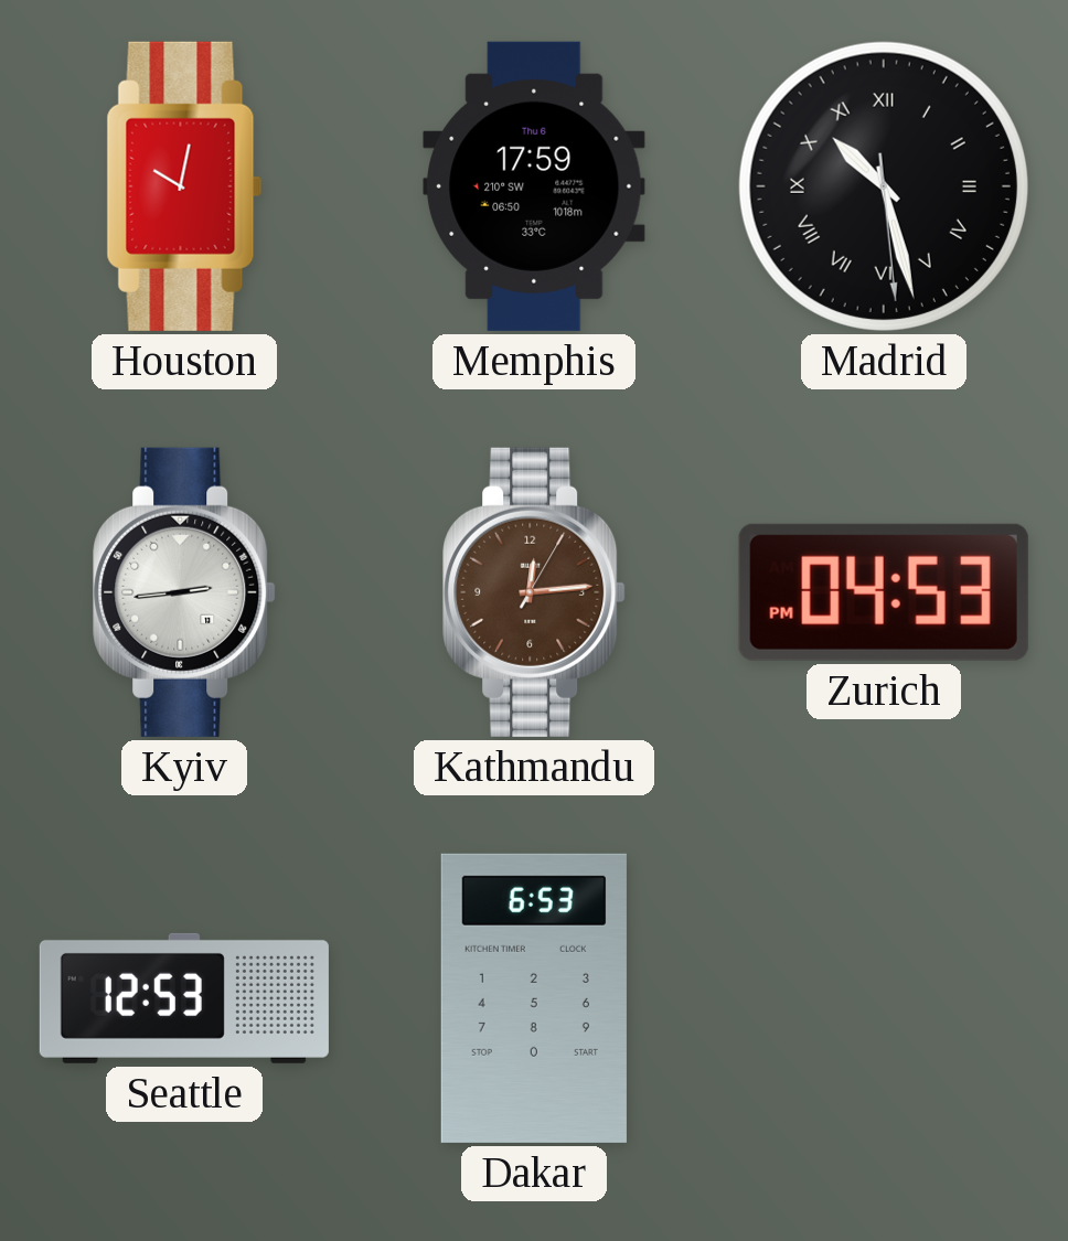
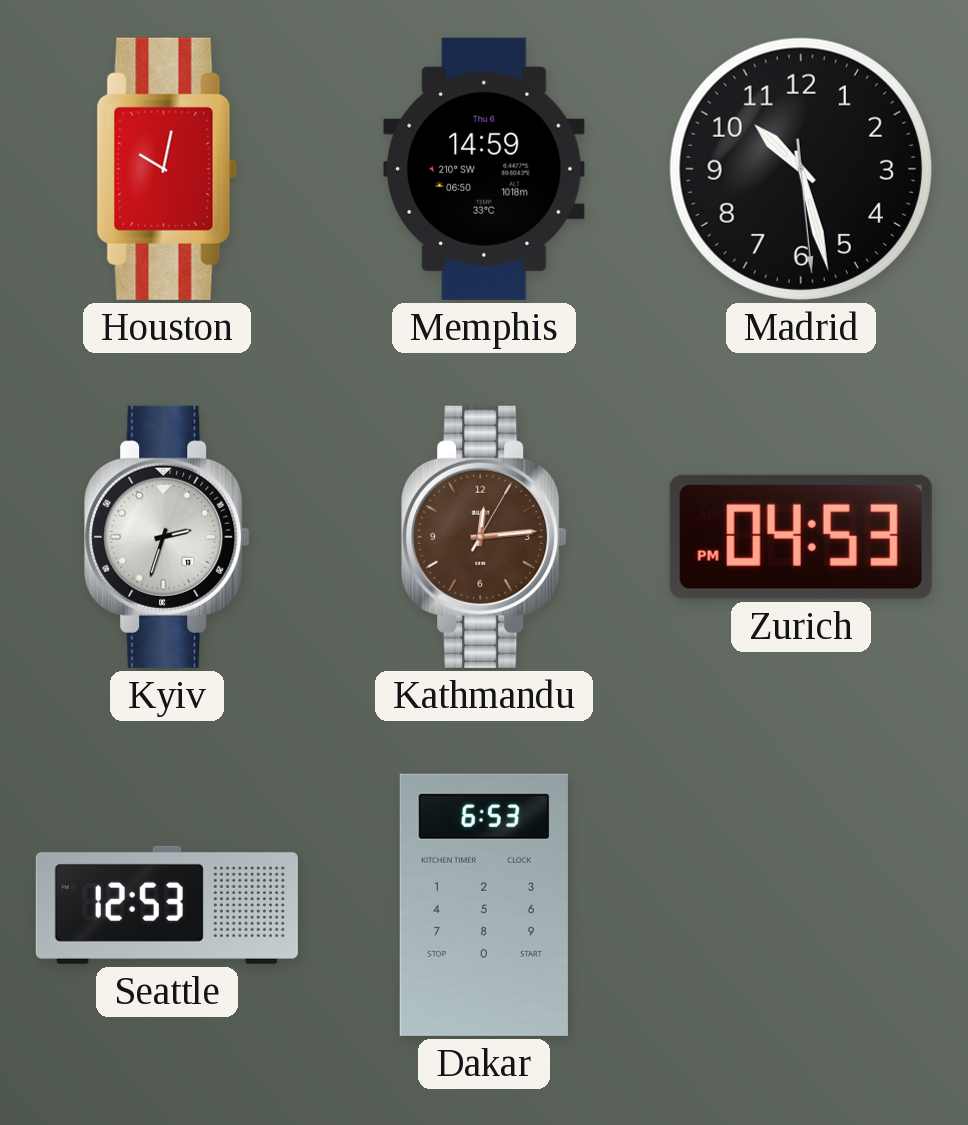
Memphis: 17:59 -> 14:59
Madrid numerals: Roman -> Arabic
Kyiv: 2:44 -> 2:33
